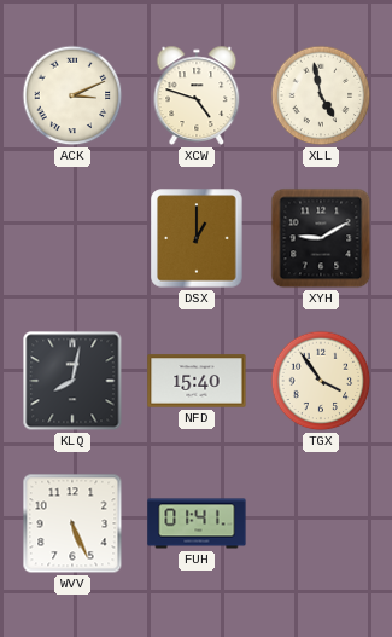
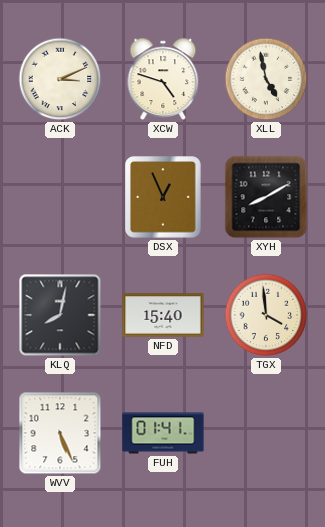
DSX: 1:00 -> 12:56
XYH: 9:10 -> 8:10
TGX: 3:54 -> 3:59
